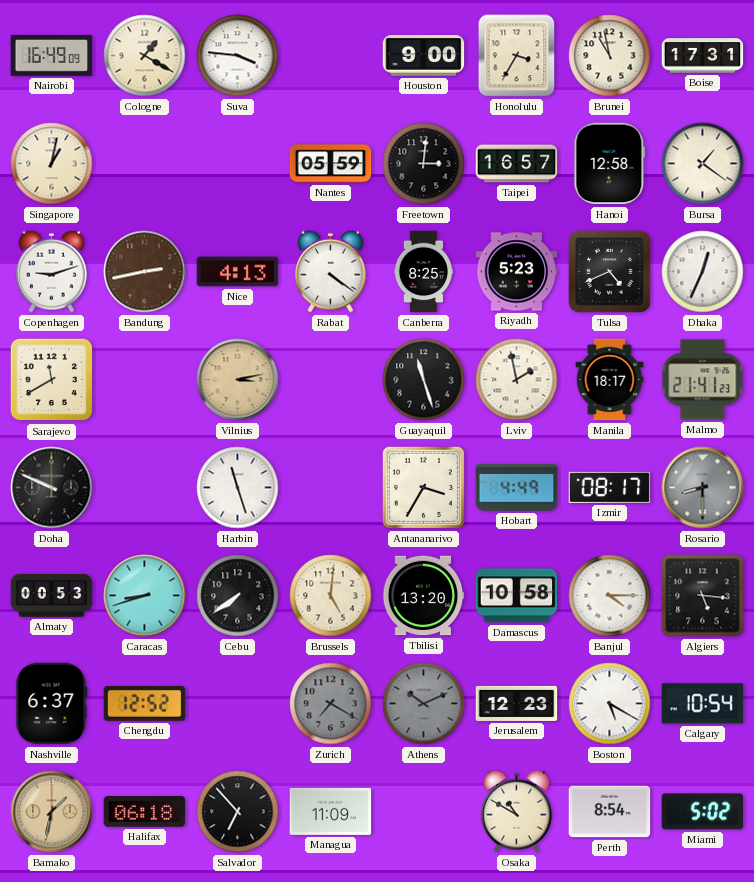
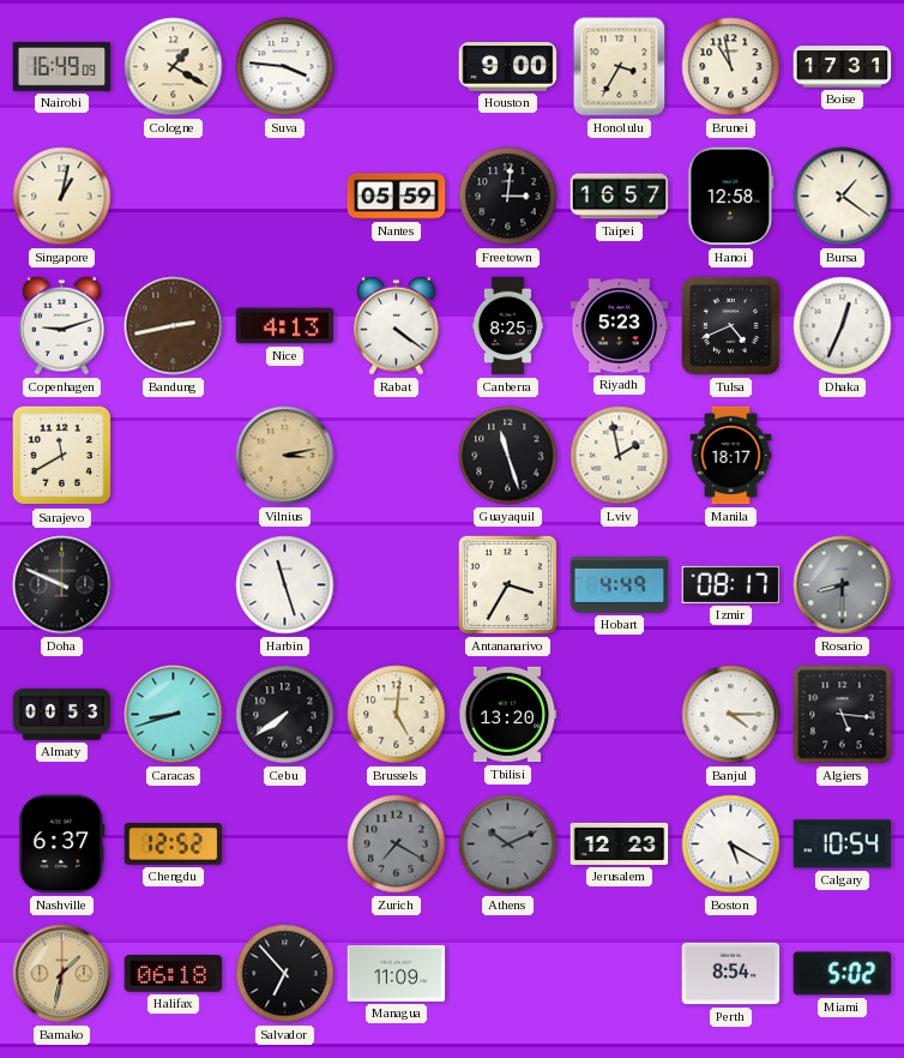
Malmo: 21:41 -> none
Damascus: 10:58 -> none
Osaka: 10:50 -> none
